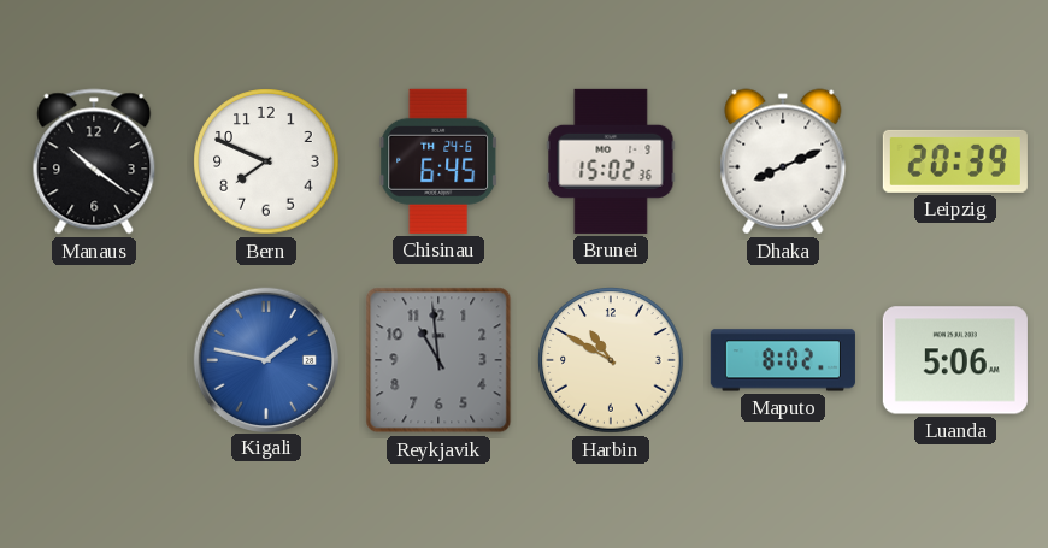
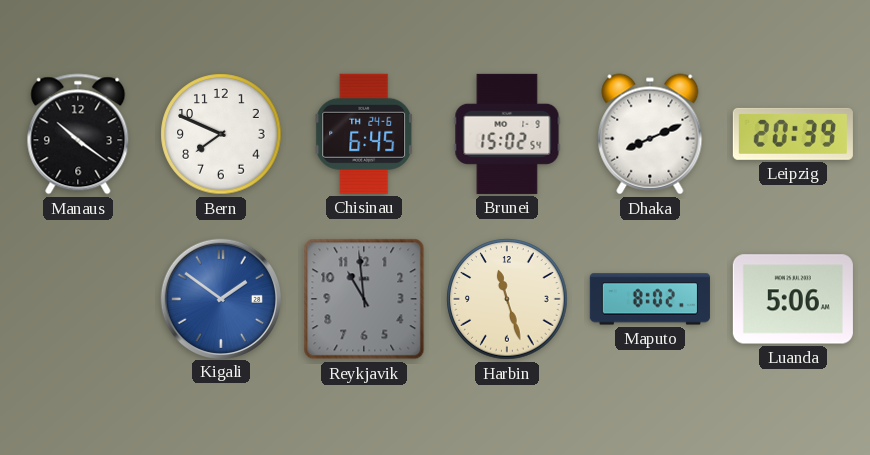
Brunei: 15:02:36 -> 15:02:54
Kigali: 1:47 -> 1:51
Harbin: 10:50 -> 11:27
